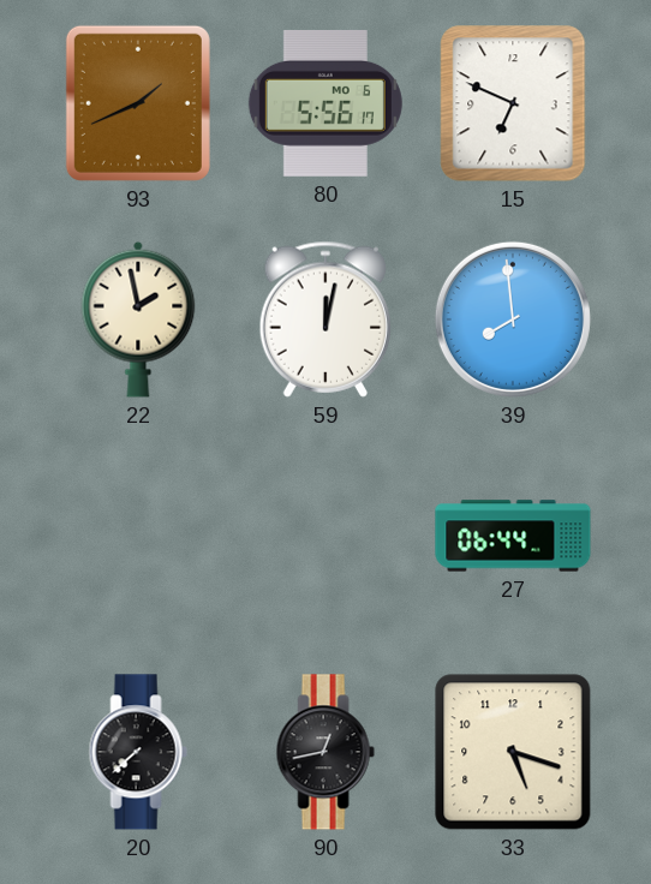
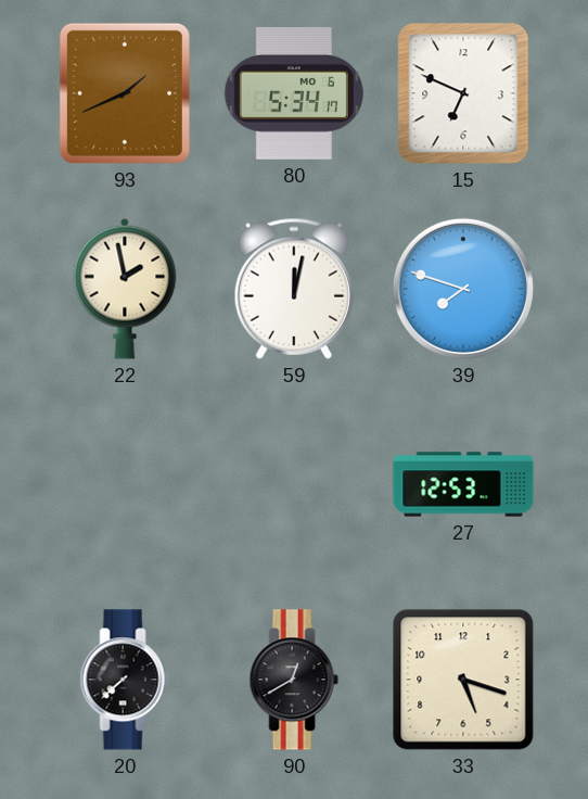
80: 5:56 -> 5:34
39: 7:59 -> 7:48
27: 06:44 -> 12:53
90: 12:43 -> 12:40
